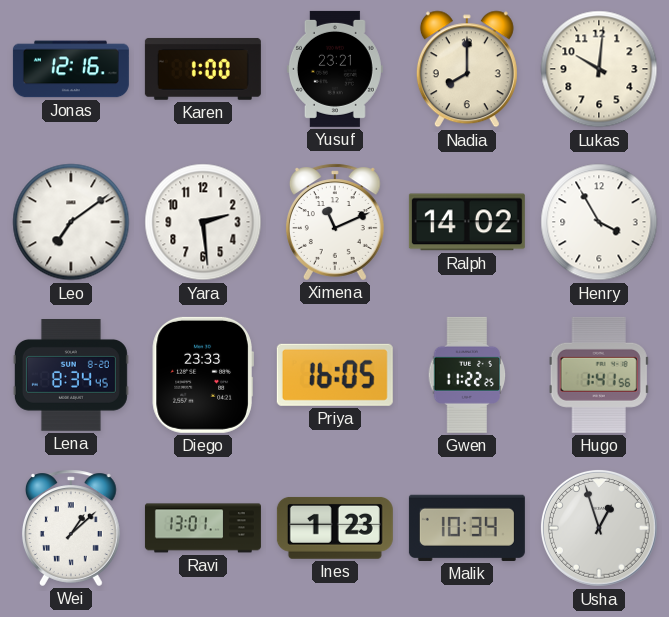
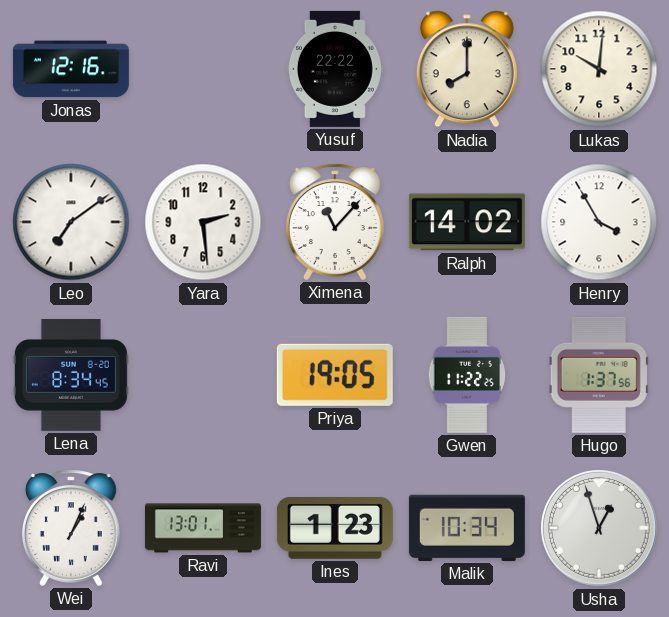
Karen: 1:00 -> none
Yusuf: 23:21 -> 22:22
Ximena: 11:11 -> 11:07
Diego: 23:33 -> none
Priya: 16:05 -> 19:05
Hugo: 1:41 -> 1:37
Wei: 1:08 -> 1:04
